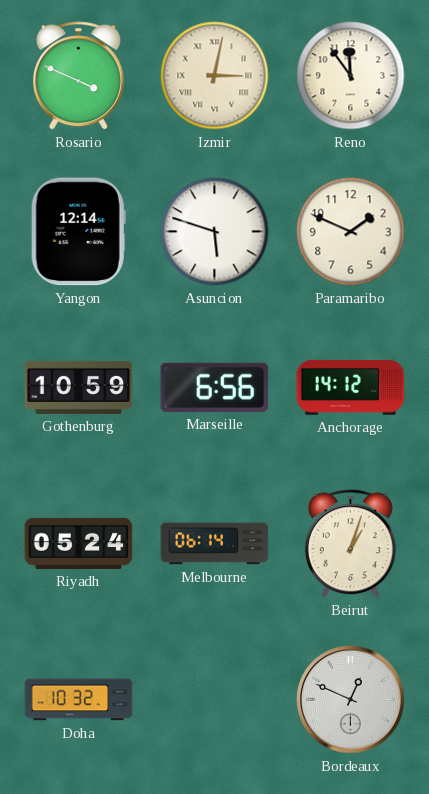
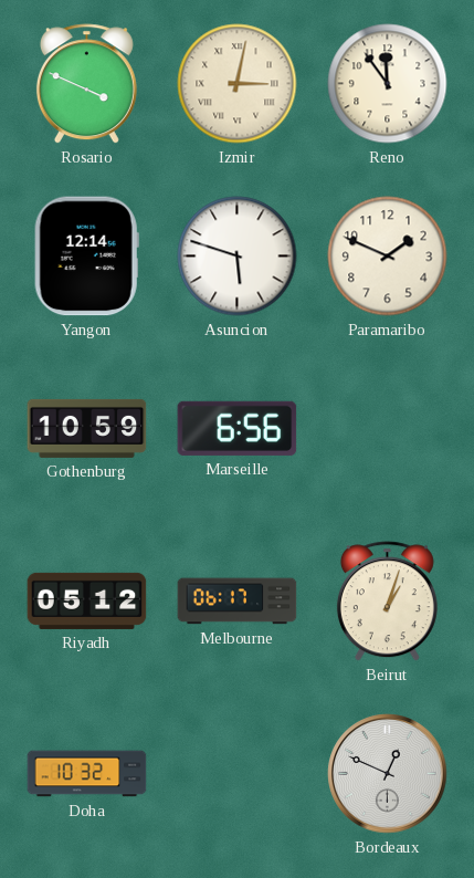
Anchorage: 14:12 -> none
Riyadh: 05:24 -> 05:12
Melbourne: 06:14 -> 06:17
